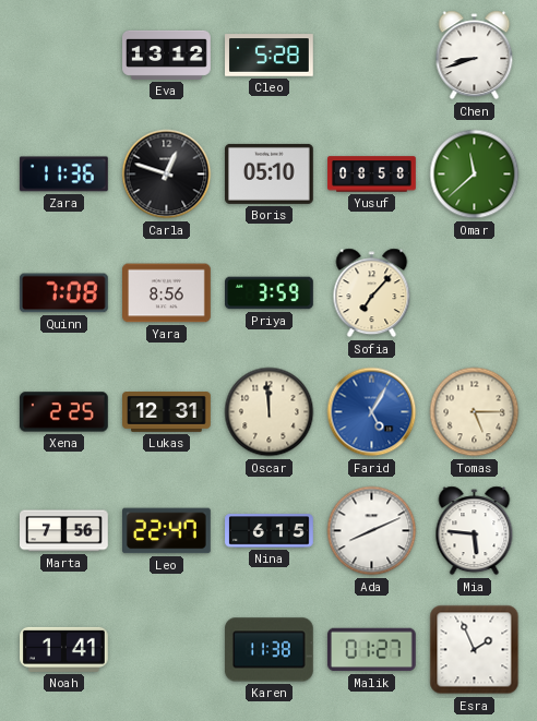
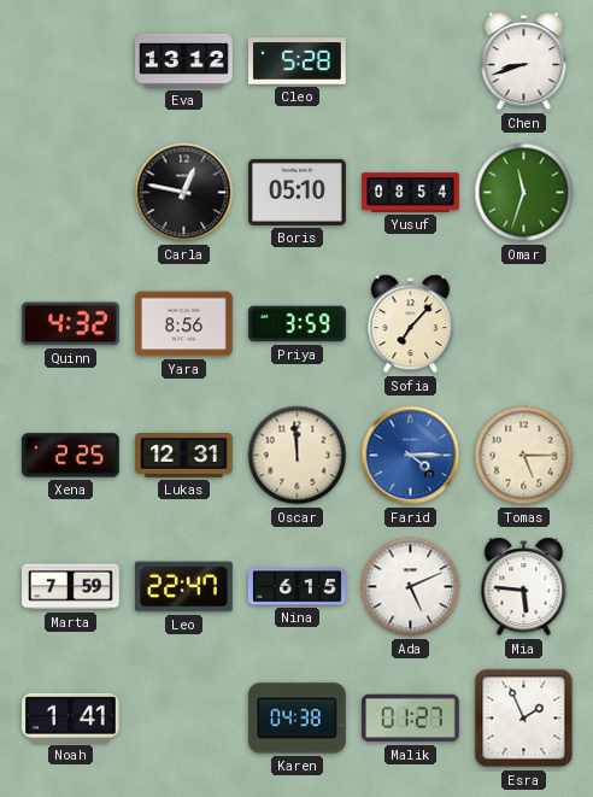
Zara: 11:36 -> none
Carla: 12:48 -> 12:47
Yusuf: 08:58 -> 08:54
Omar: 11:38 -> 11:33
Quinn: 7:08 -> 4:32
Farid: 5:05 -> 4:15
Marta: 7:56 -> 7:59
Ada: 8:11 -> 5:11
Karen: 11:38 -> 04:38
